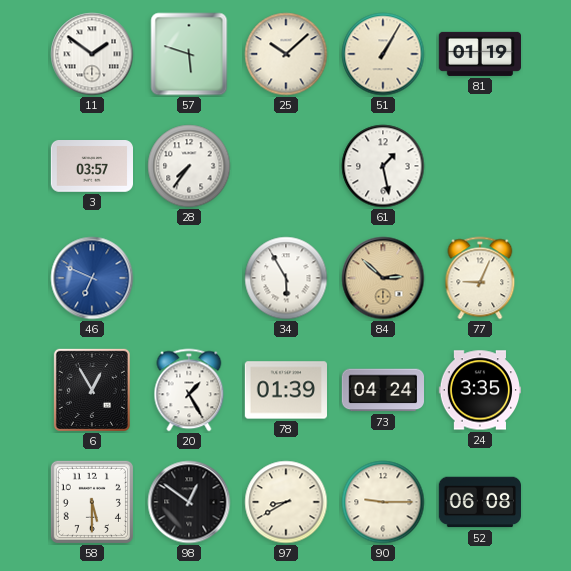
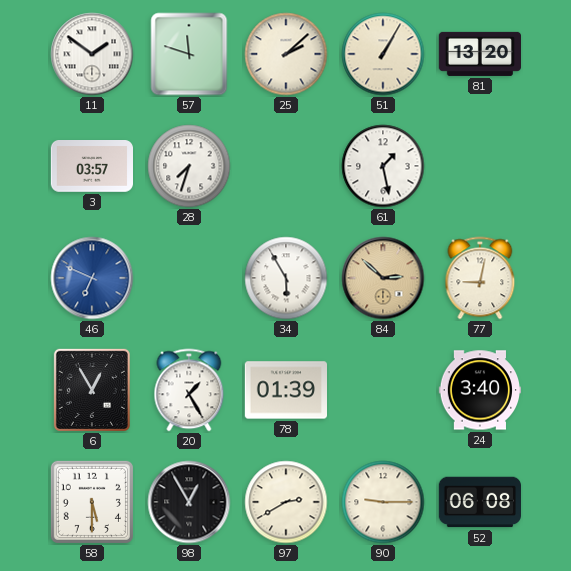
57: 5:48 -> 11:48
25: 10:08 -> 2:08
81: 01:19 -> 13:20
28: 7:36 -> 7:33
77: 9:04 -> 9:02
73: 04:24 -> none
24: 3:35 -> 3:40
98: 12:51 -> 12:55
97: 8:40 -> 2:40
